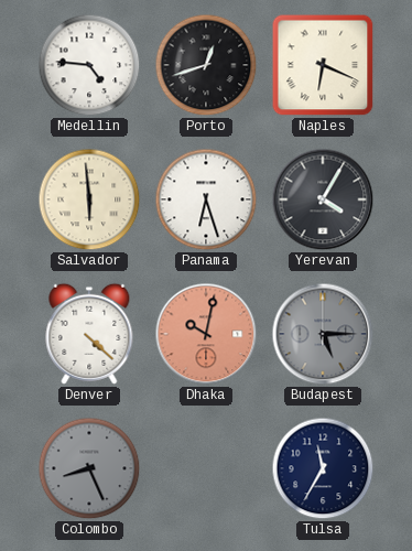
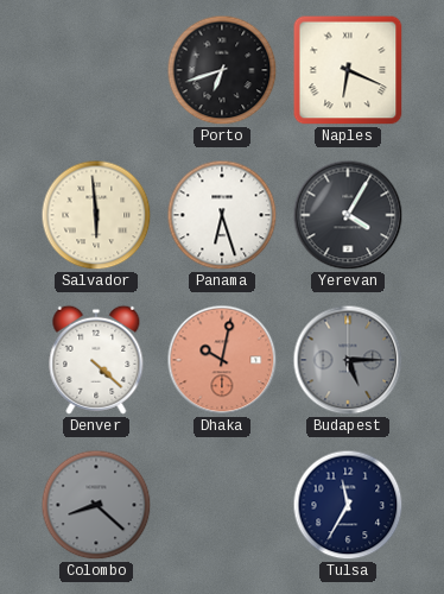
Medellin: 4:46 -> none
Porto: 12:42 -> 6:42
Colombo: 8:26 -> 8:22
